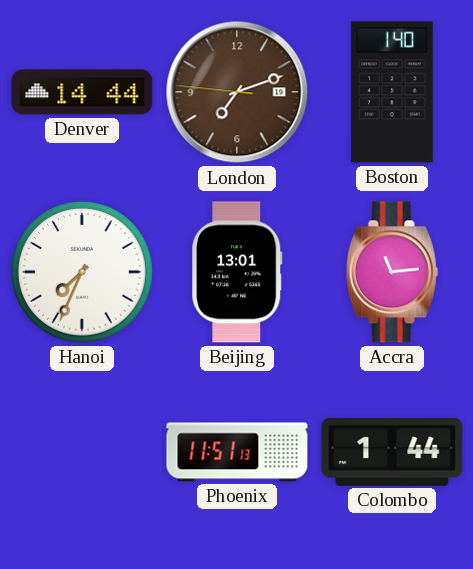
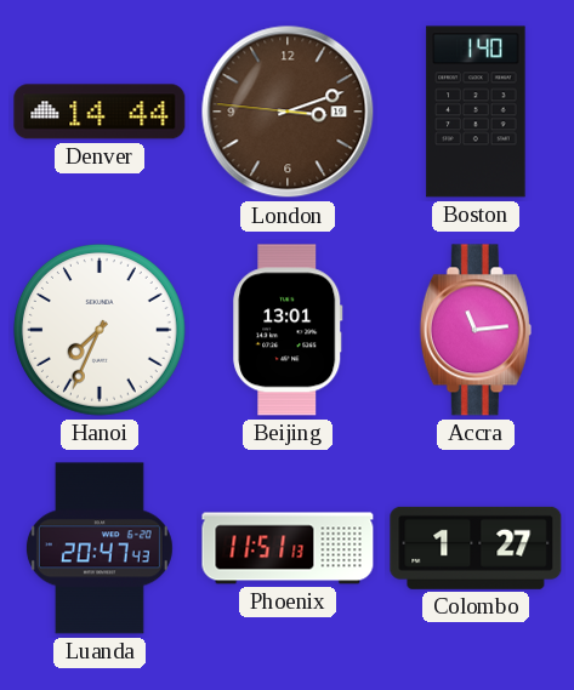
London: 7:11 -> 3:11
Luanda: none -> 20:47
Colombo: 1:44 -> 1:27
